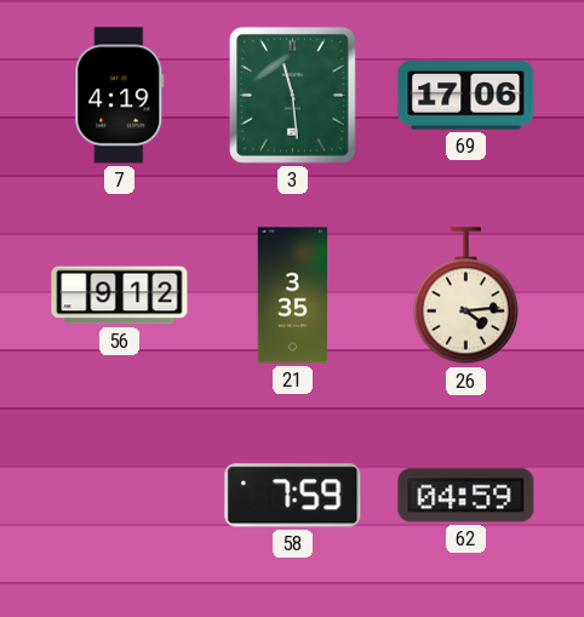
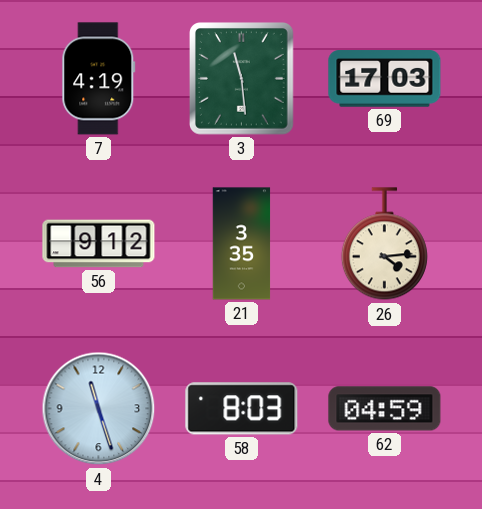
69: 17:06 -> 17:03
4: none -> 11:27
58: 7:59 -> 8:03
